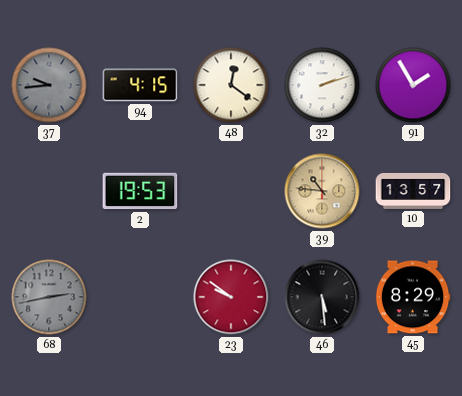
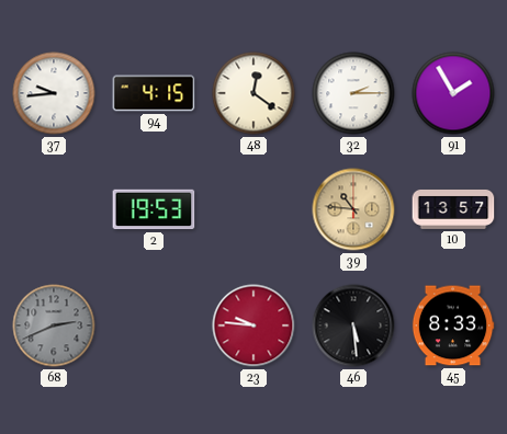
37 dial: grey -> white
32: 2:12 -> 2:15
68: 2:43 -> 2:41
23: 9:51 -> 9:46
45: 8:29 -> 8:33
